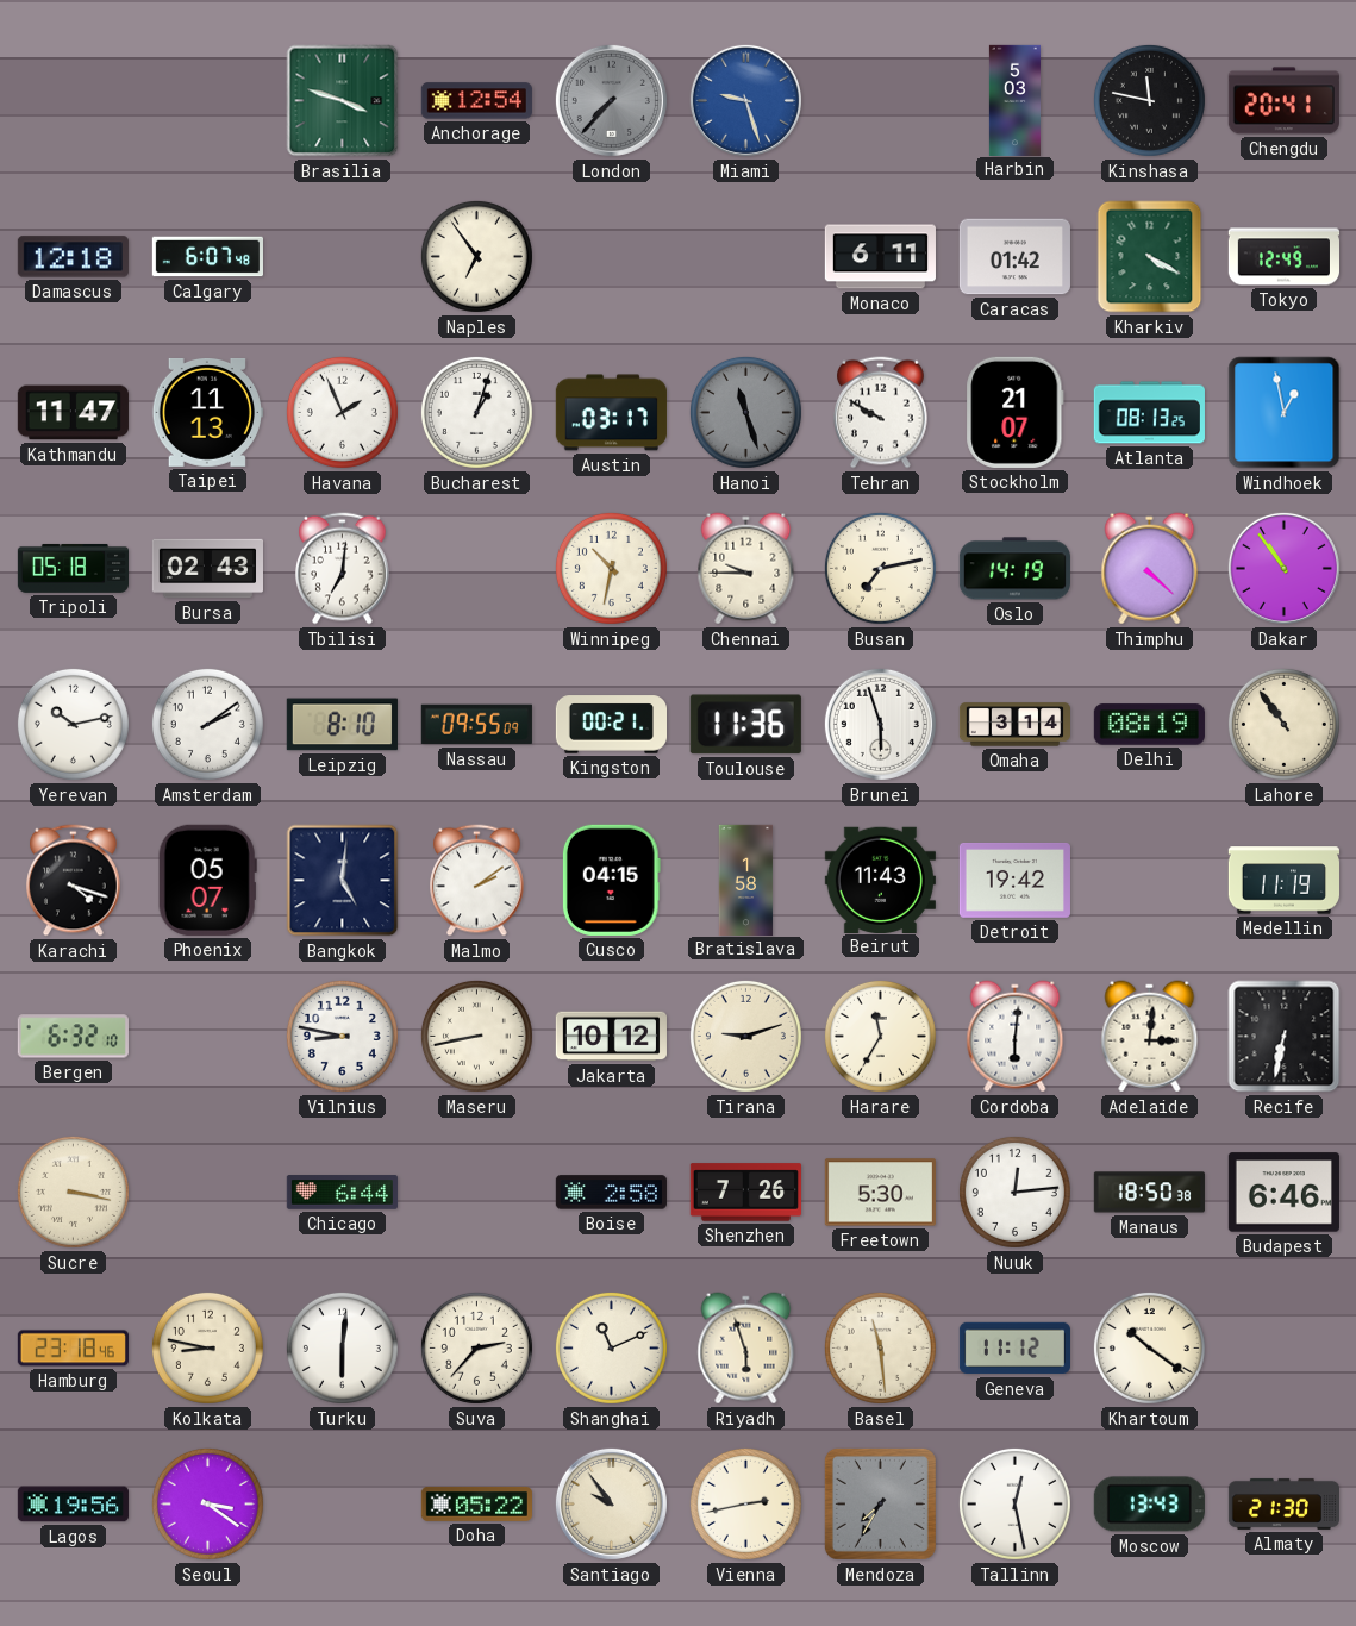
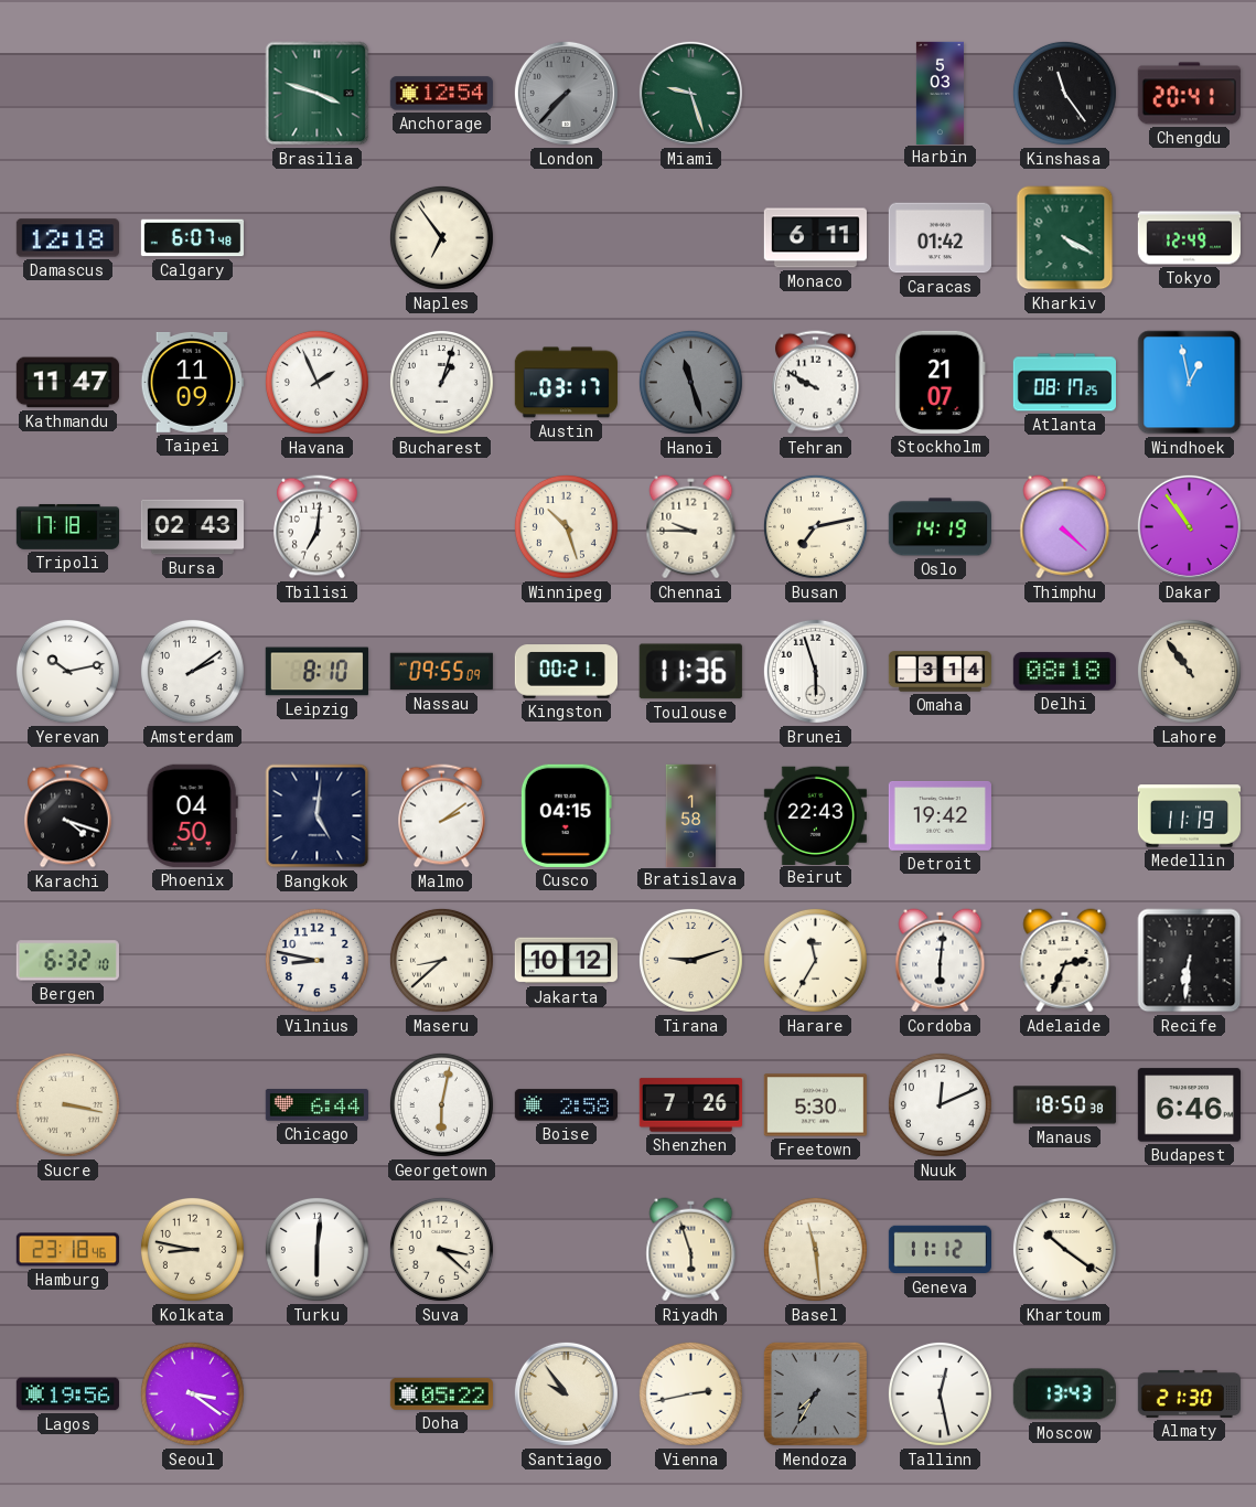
Miami dial: blue -> green
Kinshasa: 11:47 -> 11:24
Taipei: 11:13 -> 11:09
Atlanta: 08:13 -> 08:17
Tripoli: 05:18 -> 17:18
Winnipeg: 10:32 -> 10:27
Delhi: 08:19 -> 08:18
Phoenix: 05:07 -> 04:50
Beirut: 11:43 -> 22:43
Maseru: 8:43 -> 8:38
Adelaide: 3:01 -> 2:34
Recife: 6:32 -> 6:31
Georgetown: none -> 6:02
Nuuk: 12:14 -> 12:11
Suva: 2:37 -> 3:22
Shanghai: 11:11 -> none
